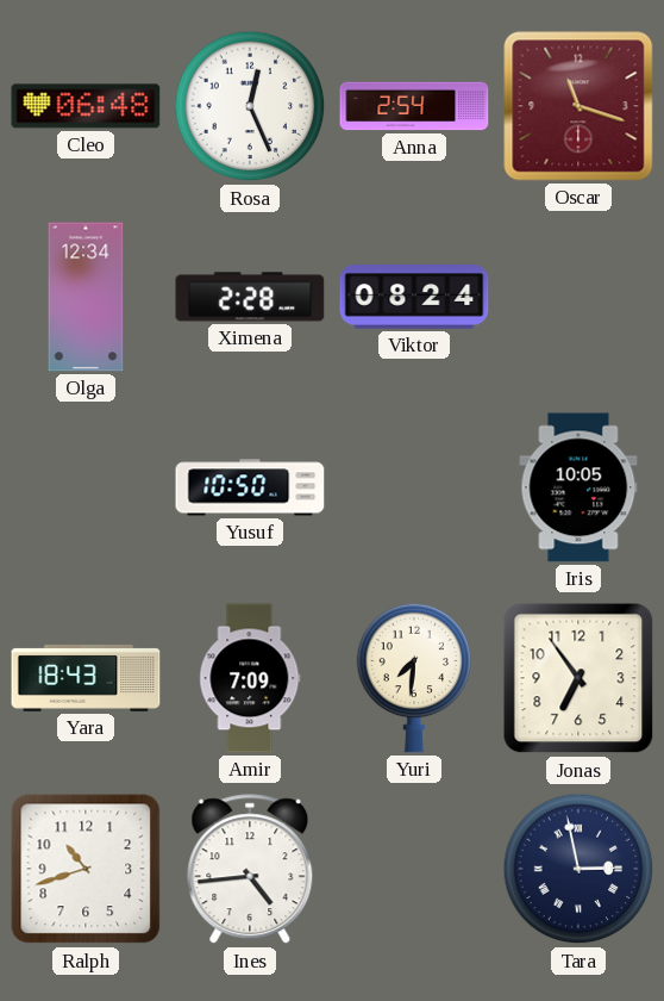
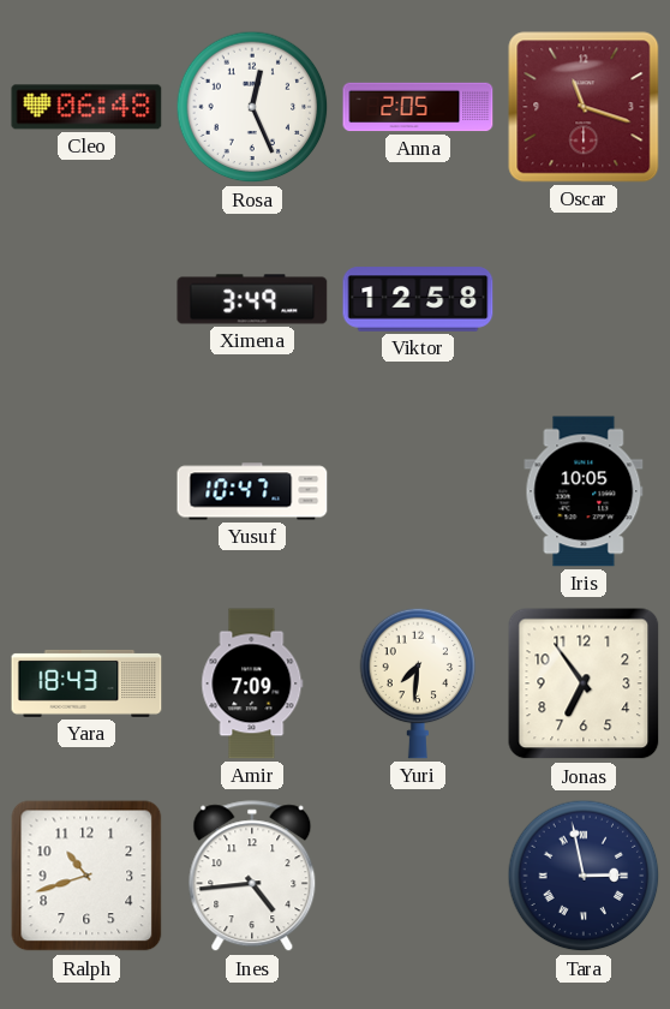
Anna: 2:54 -> 2:05
Olga: 12:34 -> none
Ximena: 2:28 -> 3:49
Viktor: 08:24 -> 12:58
Yusuf: 10:50 -> 10:47
